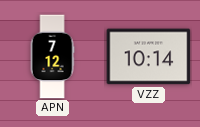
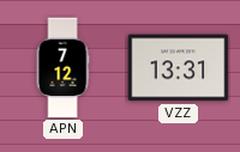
VZZ: 10:14 -> 13:31
